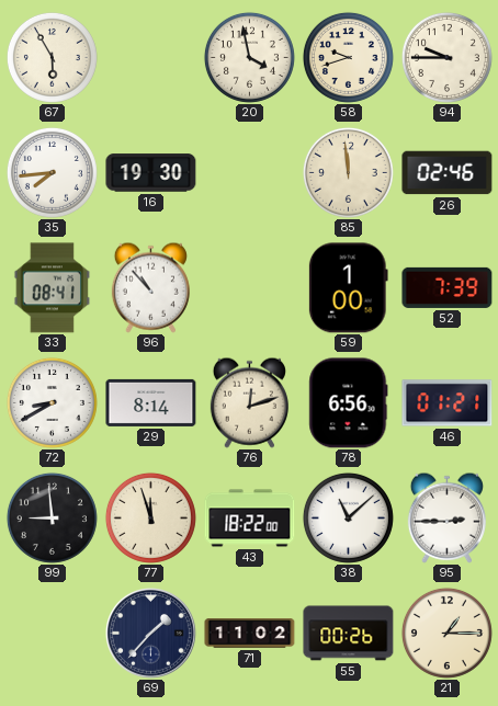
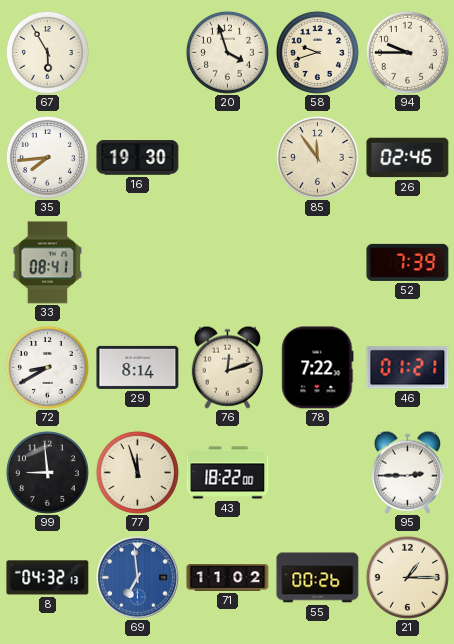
20: 3:58 -> 3:57
85: 11:59 -> 11:54
96: 10:53 -> none
59: 1:00 -> none
78: 6:56 -> 7:22
38: 11:08 -> none
8: none -> 04:32
69: 1:37 -> 6:59
69 dial: navy -> blue
